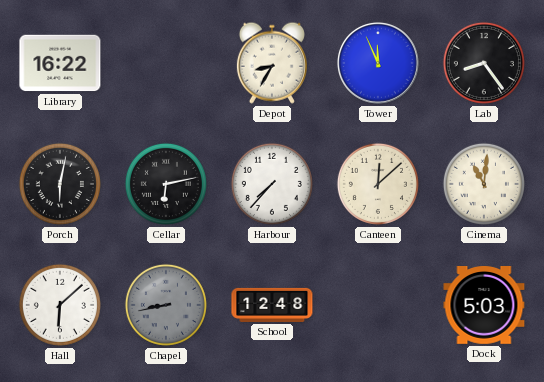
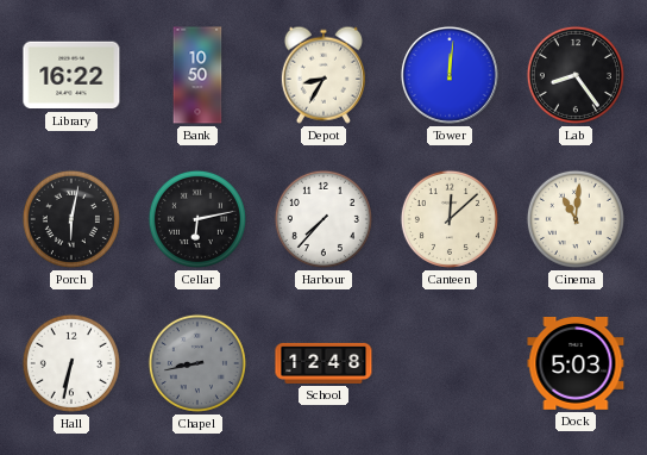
Bank: none -> 10:50
Tower: 11:56 -> 12:01
Hall: 6:08 -> 6:32
